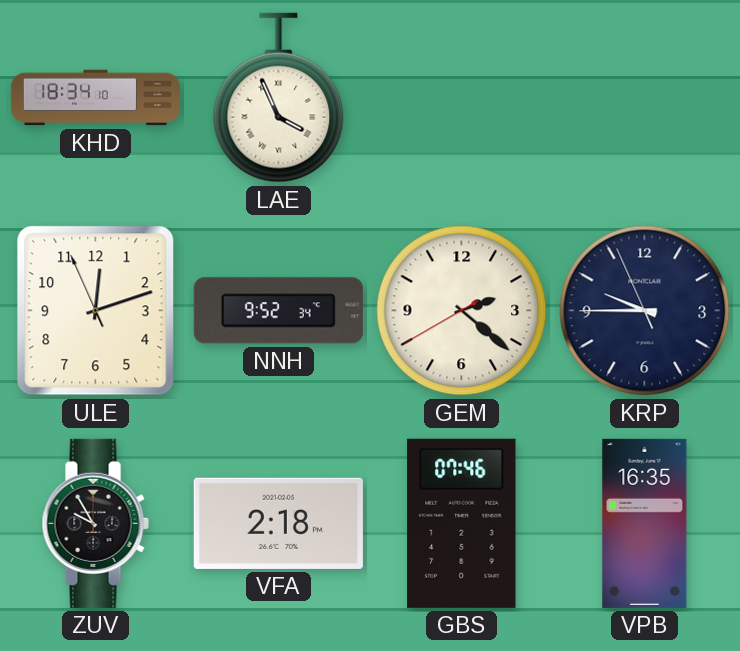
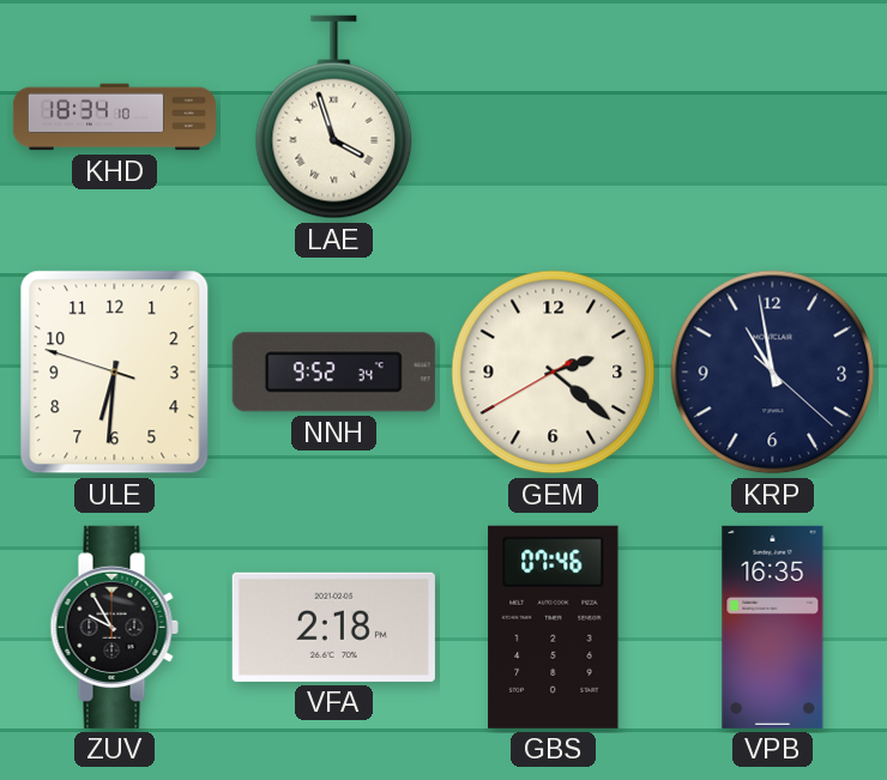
LAE: 3:56 -> 3:57
ULE: 12:11 -> 6:30
KRP: 9:44 -> 10:58
